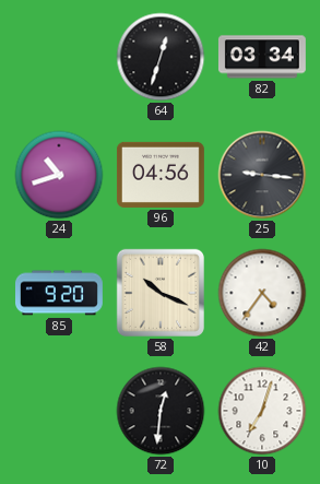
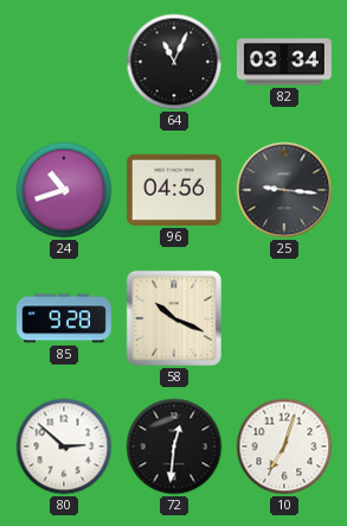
64: 12:33 -> 11:04
85: 9:20 -> 9:28
42: 4:36 -> none
80: none -> 2:52
